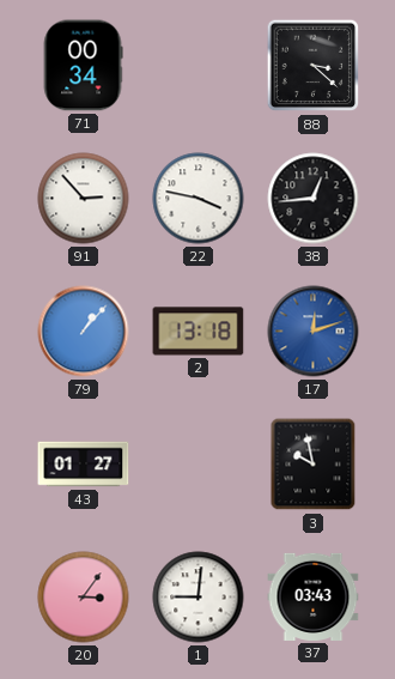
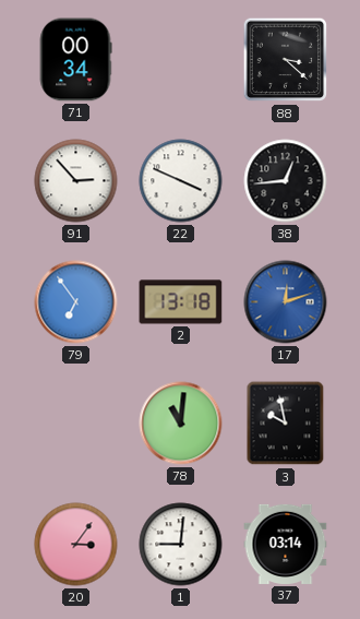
22: 3:47 -> 3:49
79: 1:07 -> 6:54
43: 01:27 -> none
78: none -> 11:01
37: 03:43 -> 03:14
